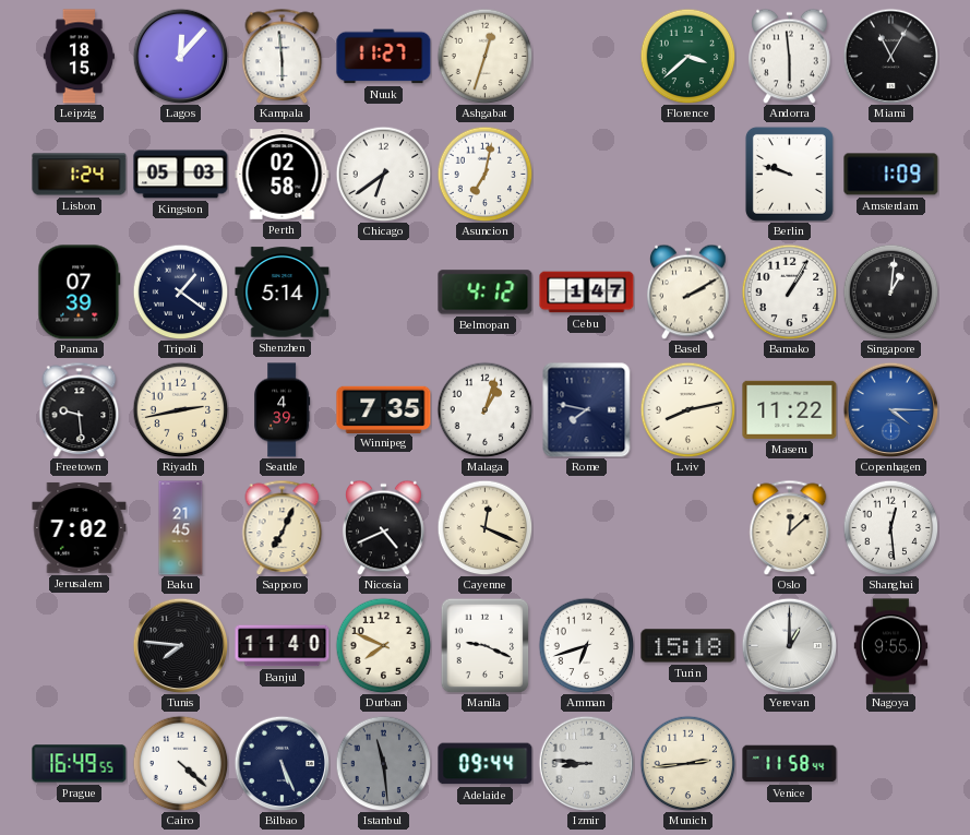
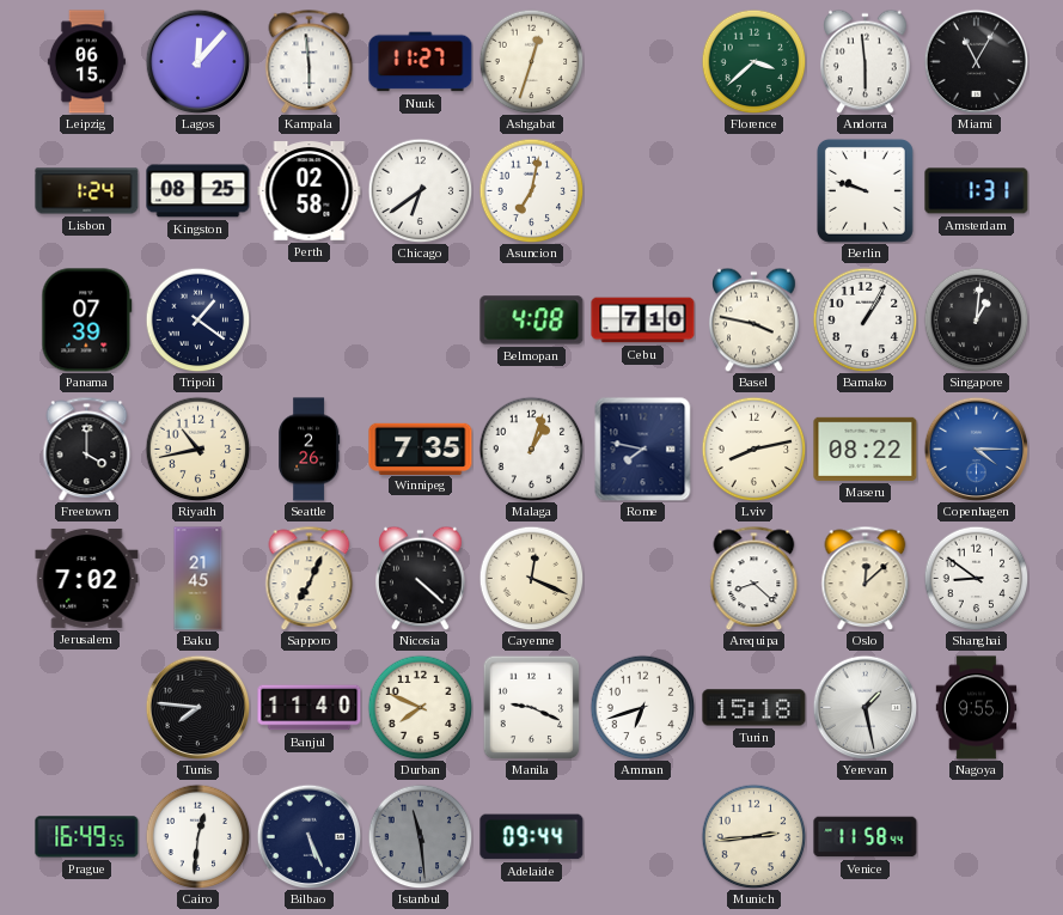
Leipzig: 18:15 -> 06:15
Kingston: 05:03 -> 08:25
Amsterdam: 1:09 -> 1:31
Shenzhen: 5:14 -> none
Belmopan: 4:12 -> 4:08
Cebu: 1:47 -> 7:10
Basel: 2:10 -> 3:47
Freetown: 9:29 -> 4:00
Riyadh: 2:43 -> 10:43
Seattle: 4:39 -> 2:26
Maseru: 11:22 -> 08:22
Nicosia: 4:41 -> 4:22
Arequipa: none -> 8:22
Shanghai: 12:29 -> 8:51
Yerevan: 1:00 -> 1:28
Cairo: 4:22 -> 12:31
Izmir: 8:46 -> none
